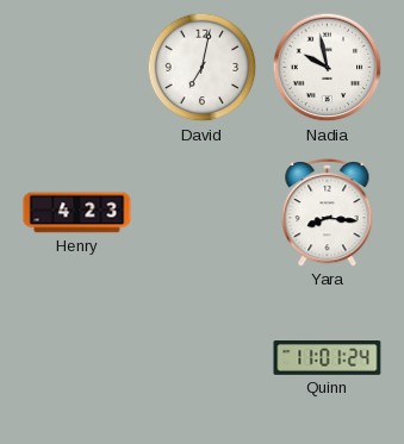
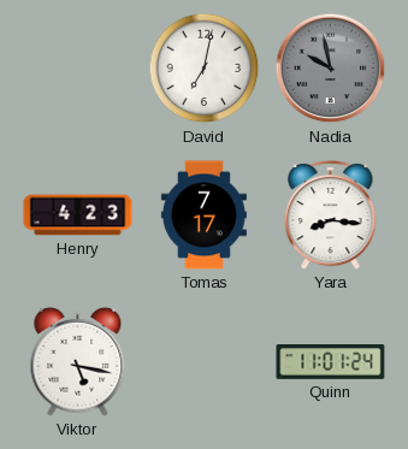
Nadia dial: white -> grey
Tomas: none -> 7:17
Viktor: none -> 5:17
